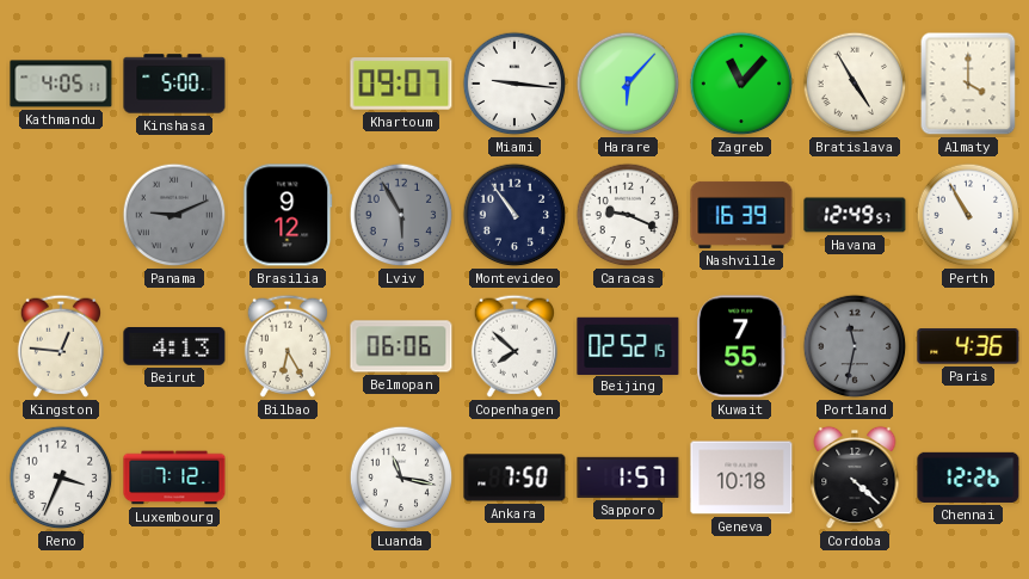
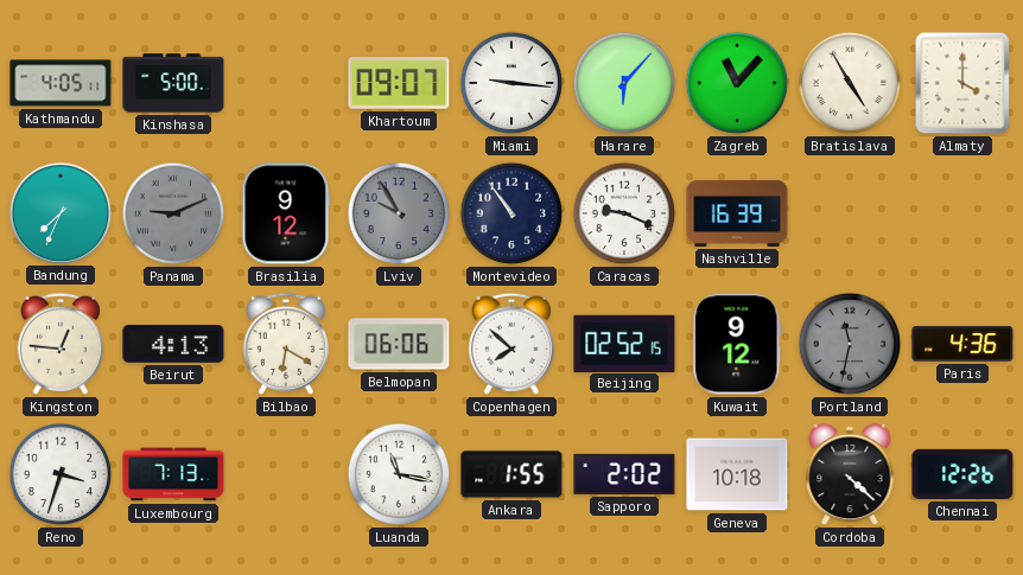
Bandung: none -> 7:34
Lviv: 5:55 -> 9:55
Havana: 12:49 -> none
Perth: 10:55 -> none
Bilbao: 6:25 -> 6:20
Kuwait: 7:55 -> 9:12
Reno: 3:34 -> 3:33
Luxembourg: 7:12 -> 7:13
Ankara: 7:50 -> 1:55
Sapporo: 1:57 -> 2:02
